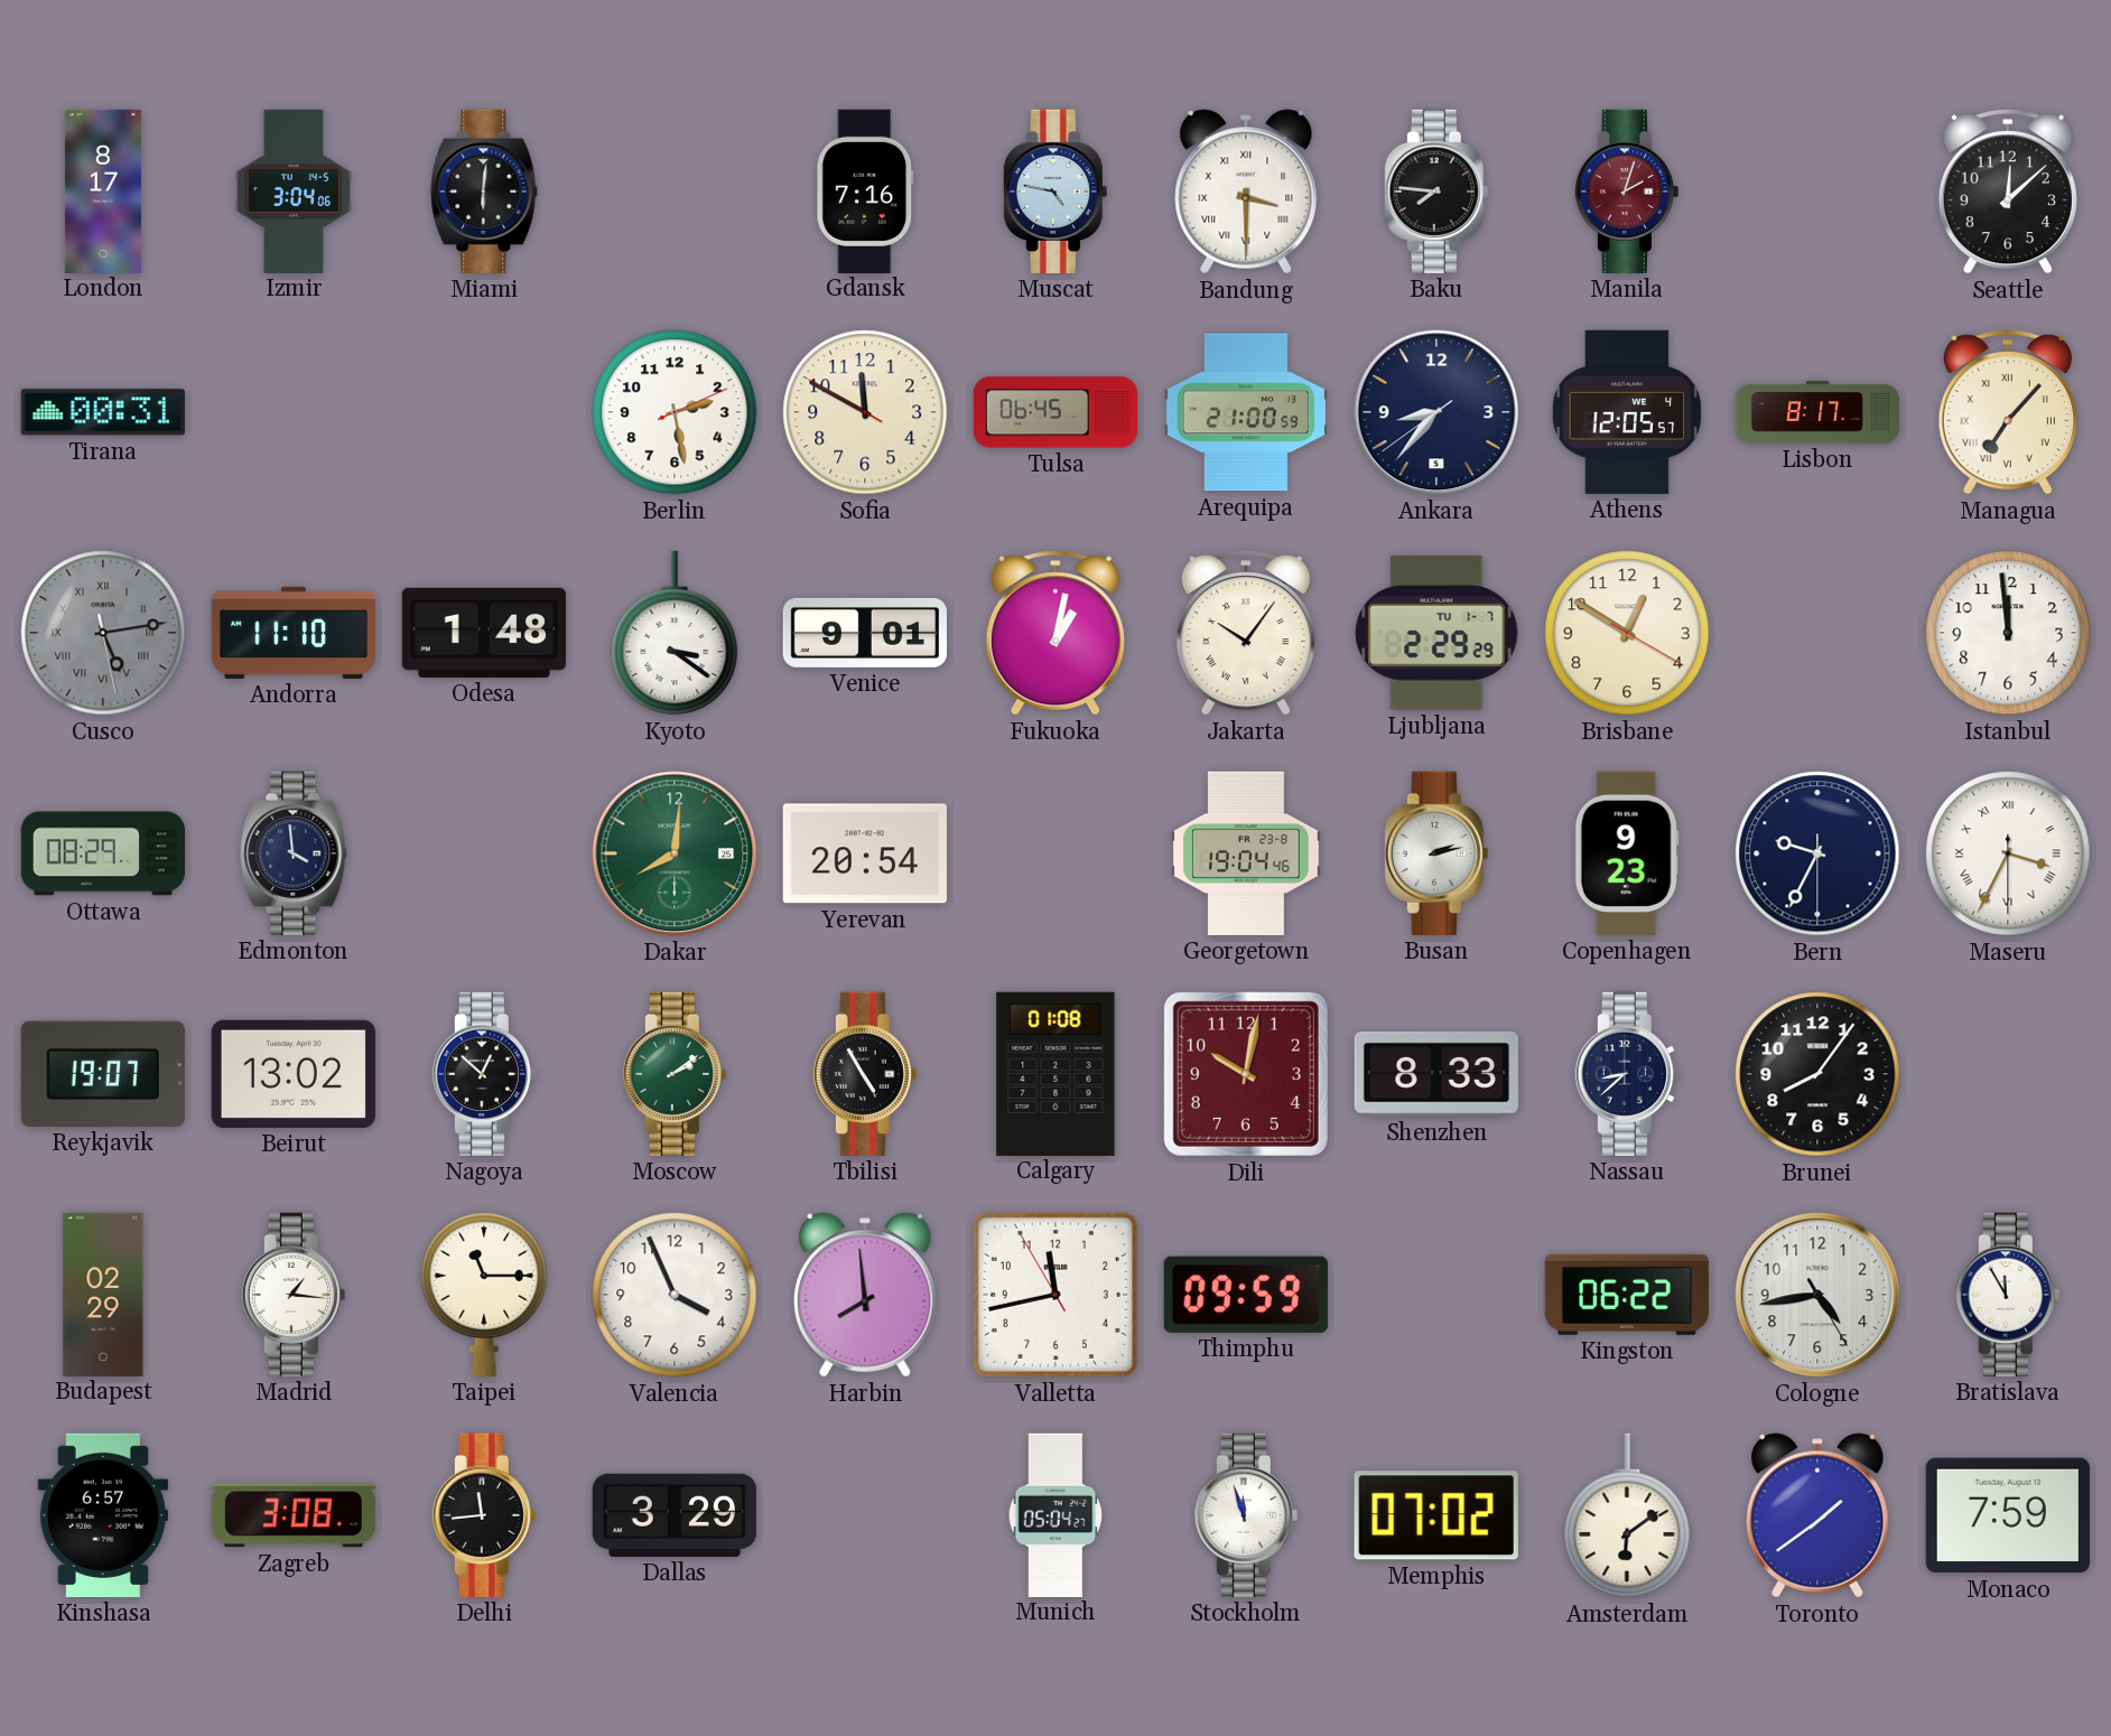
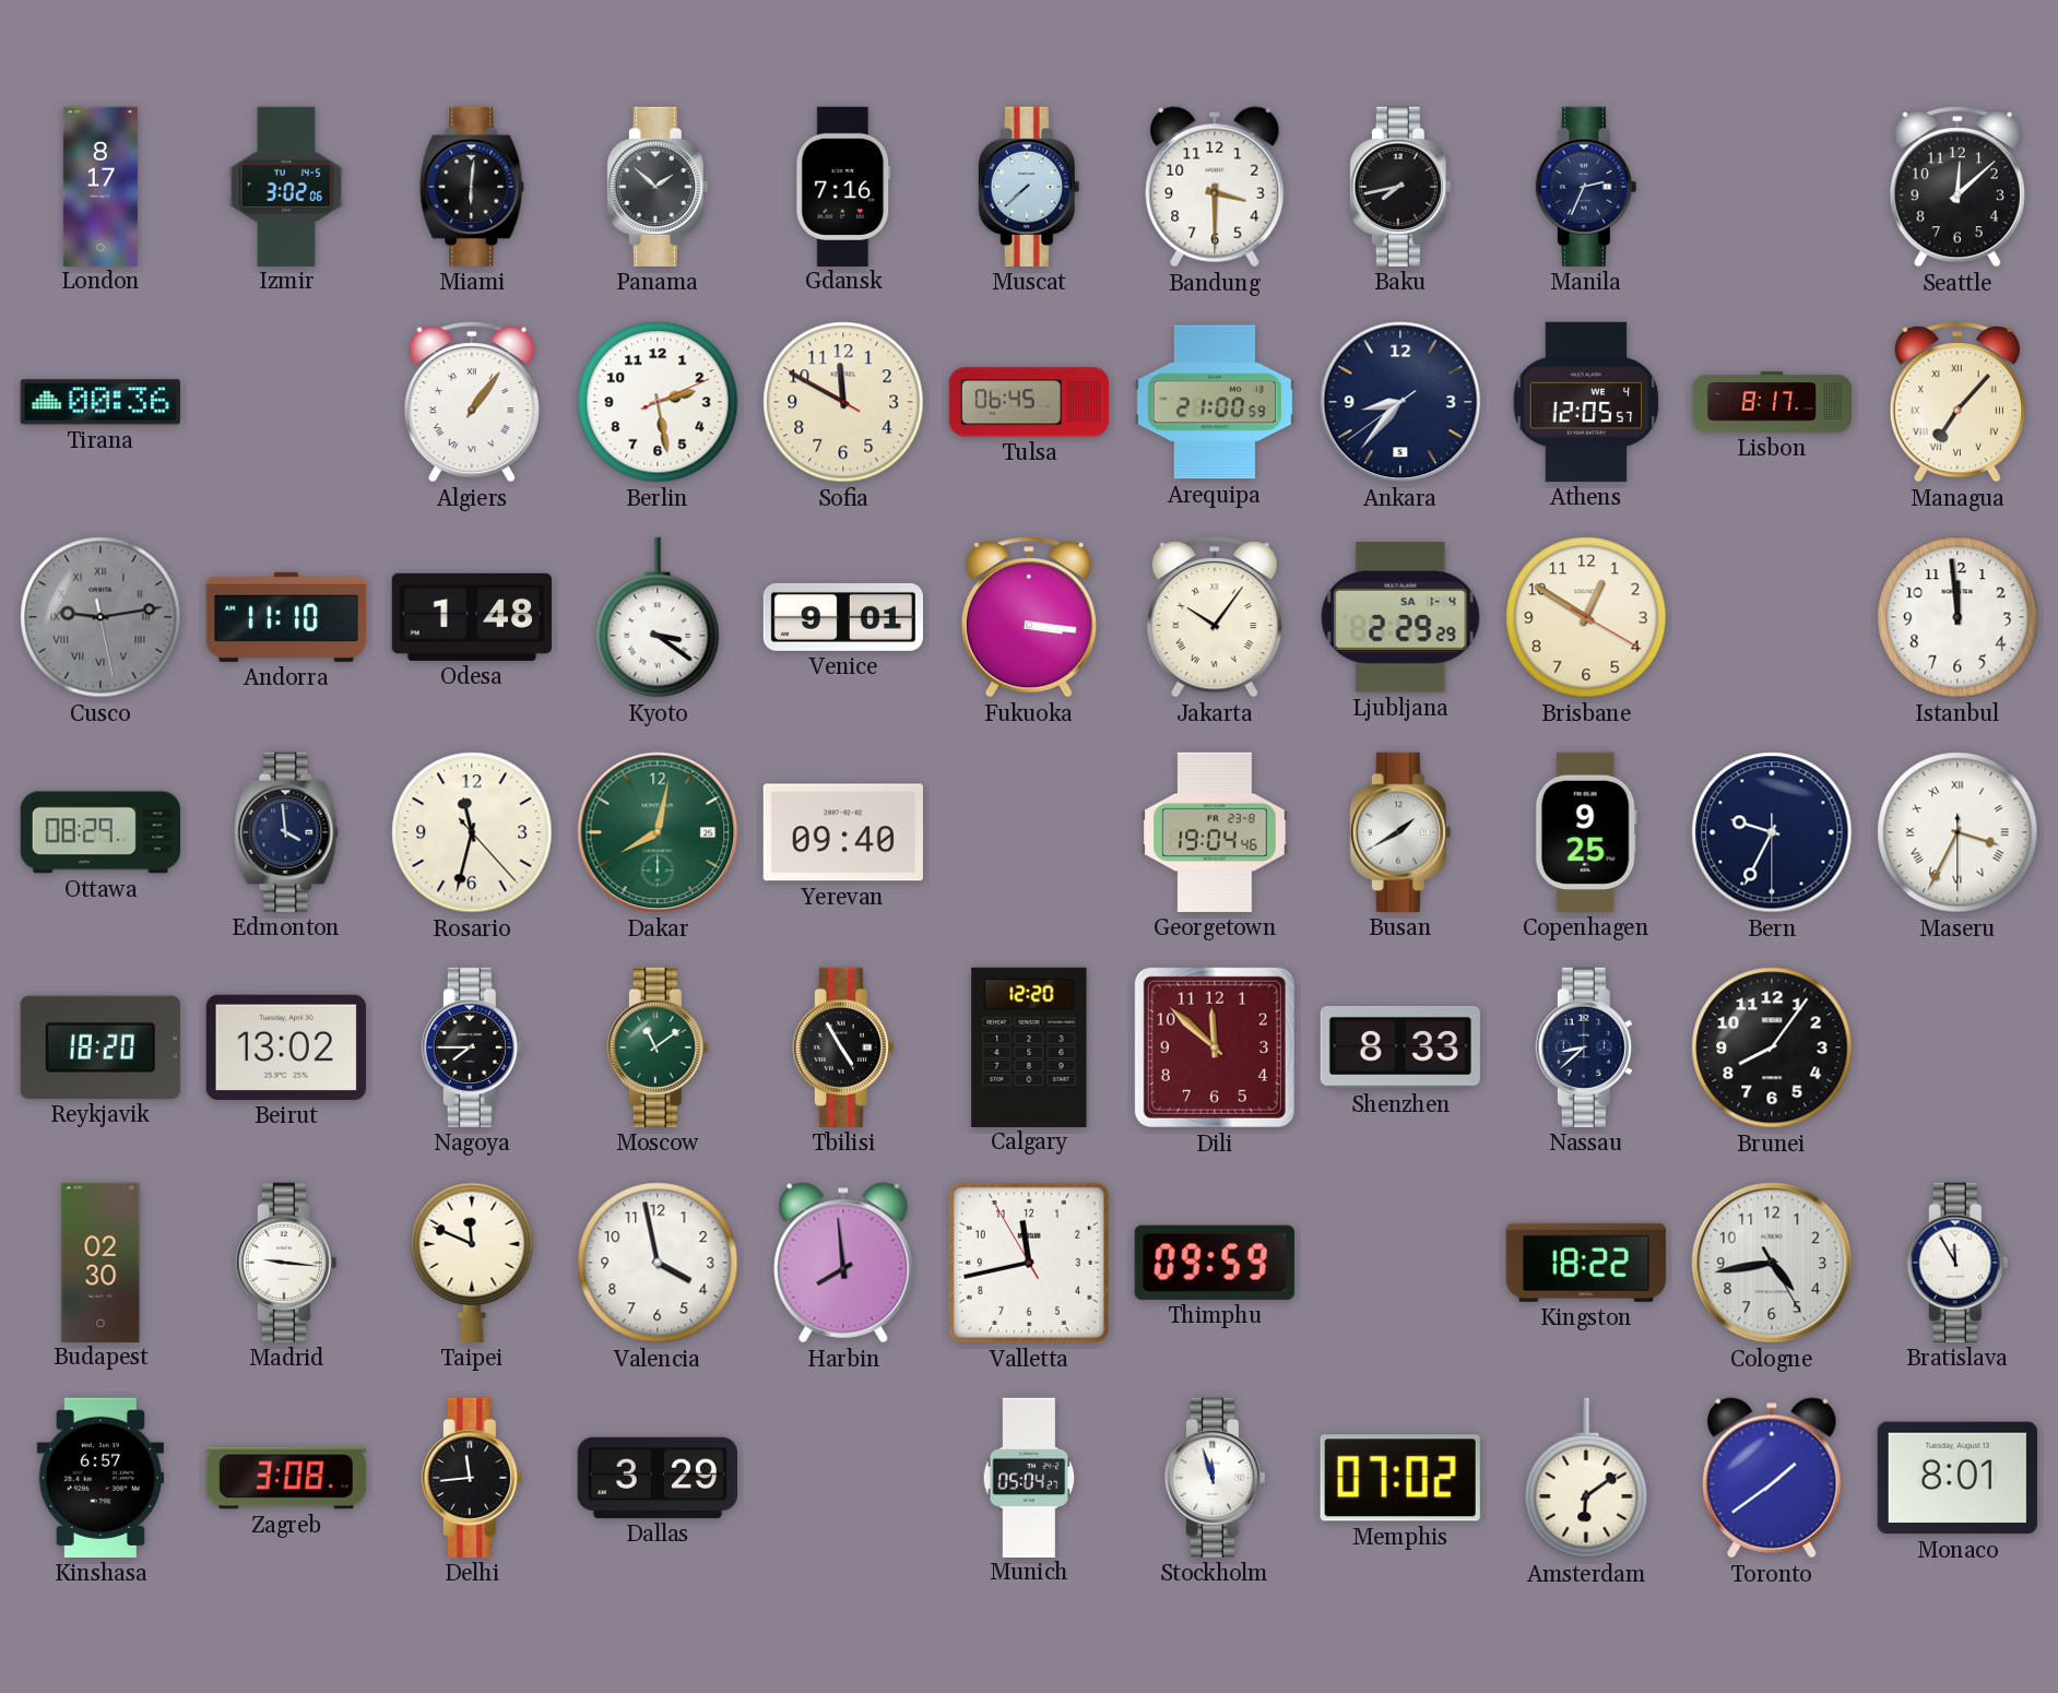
Izmir: 3:04 -> 3:02
Panama: none -> 1:52
Muscat: 4:47 -> 7:38
Bandung numerals: Roman -> Arabic
Baku: 7:46 -> 7:43
Manila: 2:03 -> 2:34
Manila dial: burgundy -> navy
Tirana: 00:31 -> 00:36
Algiers: none -> 1:06
Cusco: 5:13 -> 9:13
Fukuoka: 1:02 -> 3:16
Ljubljana date: TU 1-7 -> SA 1-4
Rosario: none -> 11:32
Dakar: 8:01 -> 8:02
Yerevan: 20:54 -> 09:40
Busan: 2:13 -> 1:40
Copenhagen: 9:23 -> 9:25
Reykjavik: 19:07 -> 18:20
Nagoya: 12:52 -> 7:45
Moscow: 2:09 -> 11:09
Calgary: 01:08 -> 12:20
Dili: 10:02 -> 11:52
Budapest: 02:29 -> 02:30
Madrid: 1:16 -> 9:16
Taipei: 11:15 -> 11:49
Valencia: 3:56 -> 3:58
Kingston: 06:22 -> 18:22
Monaco: 7:59 -> 8:01
